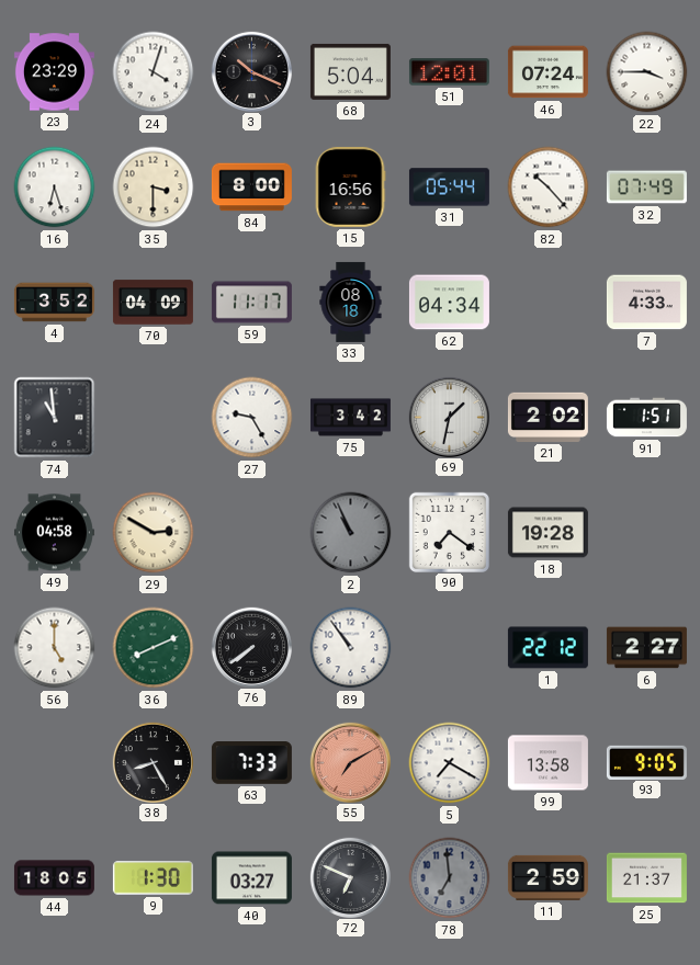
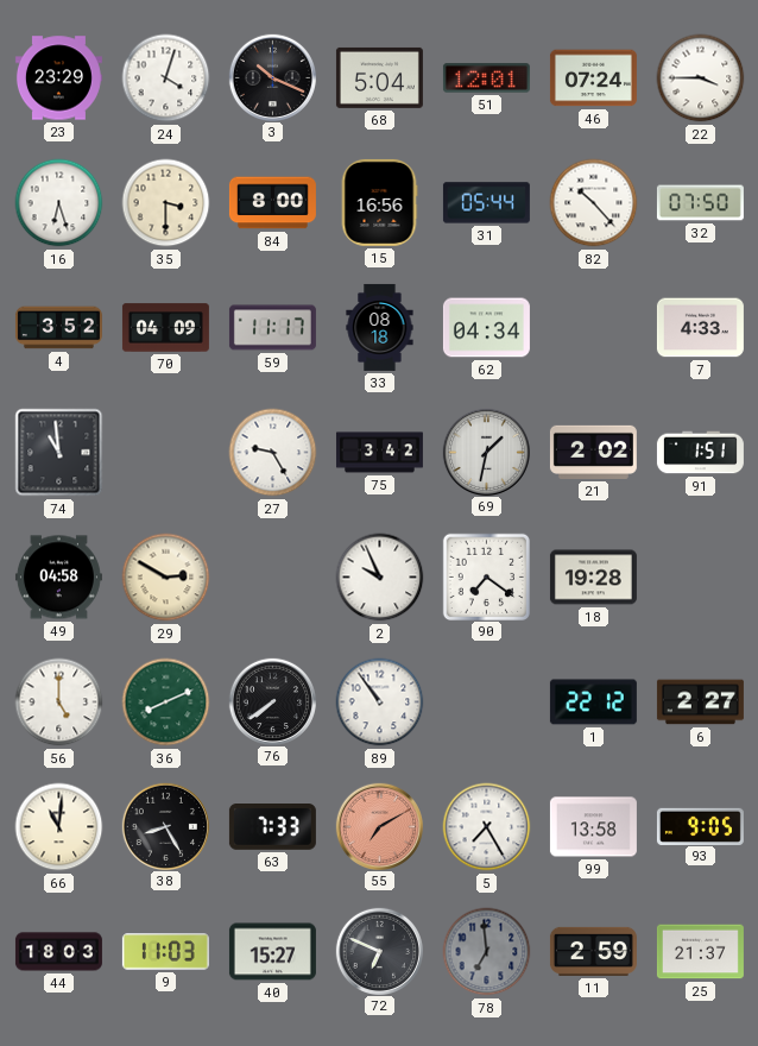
32: 07:49 -> 07:50
2: 10:56 -> 9:56
2 dial: grey -> white
66: none -> 11:01
5: 7:20 -> 7:25
44: 18:05 -> 18:03
9: 1:30 -> 11:03
40: 03:27 -> 15:27
